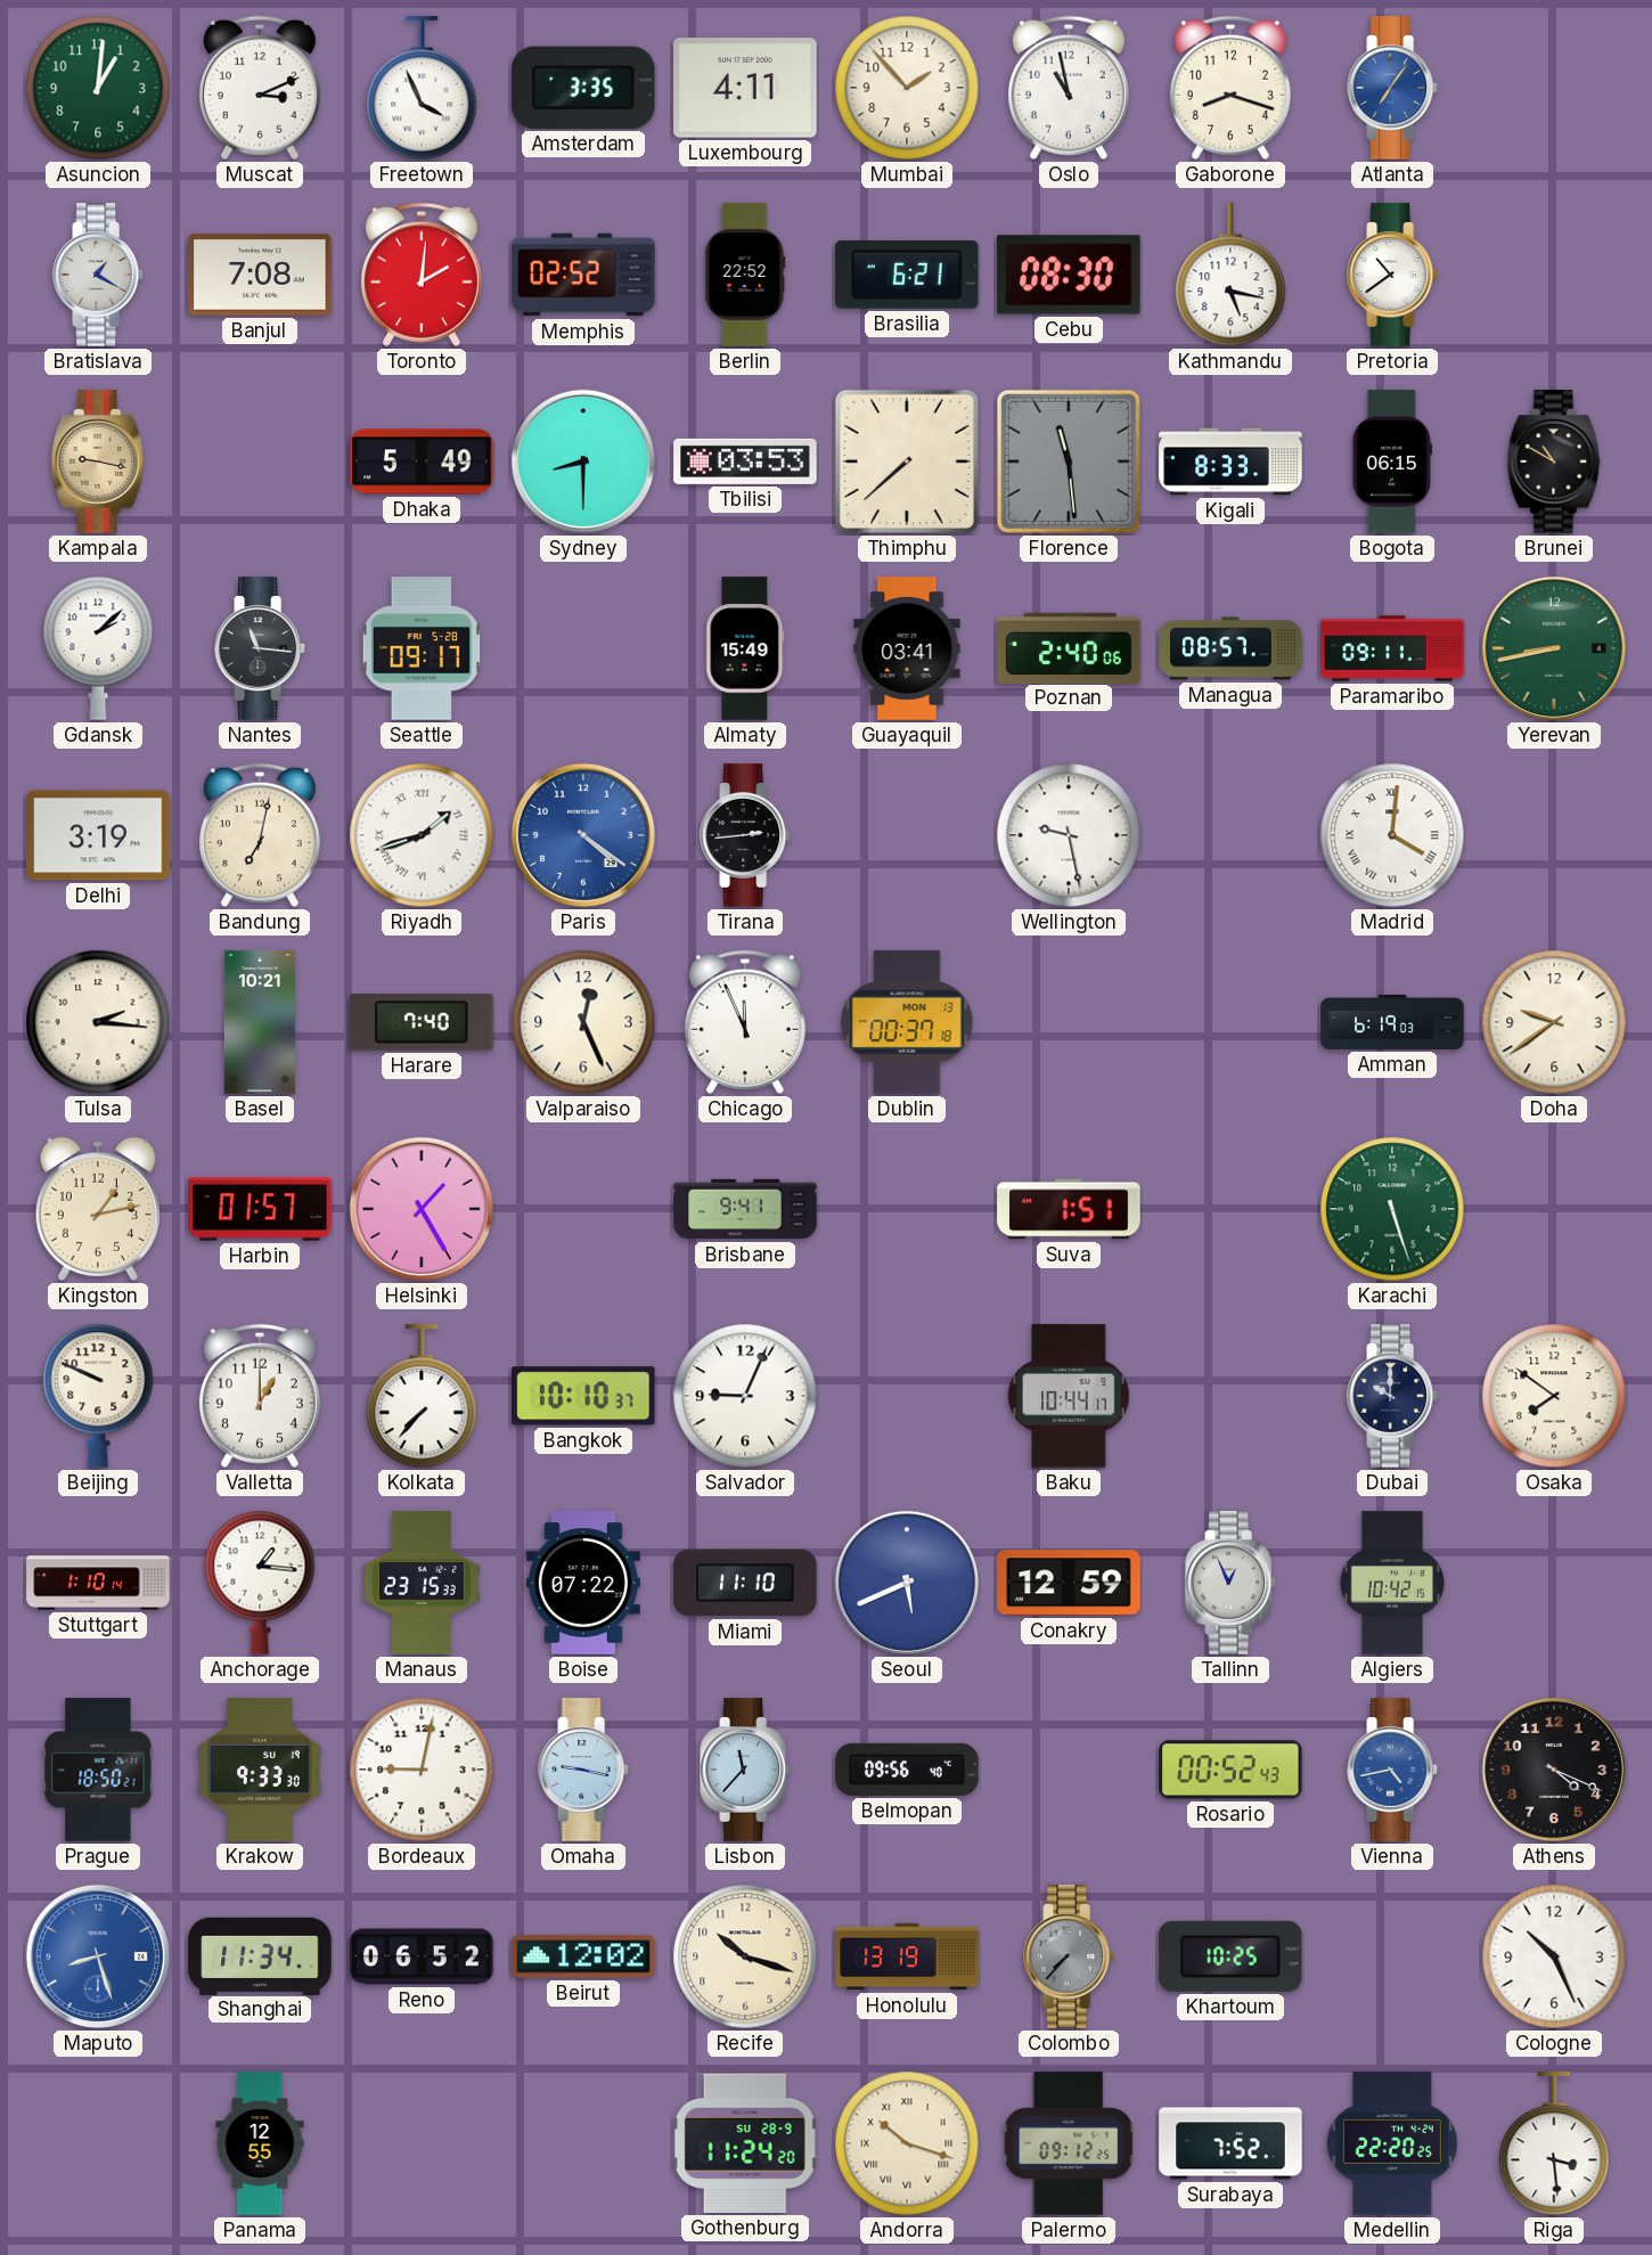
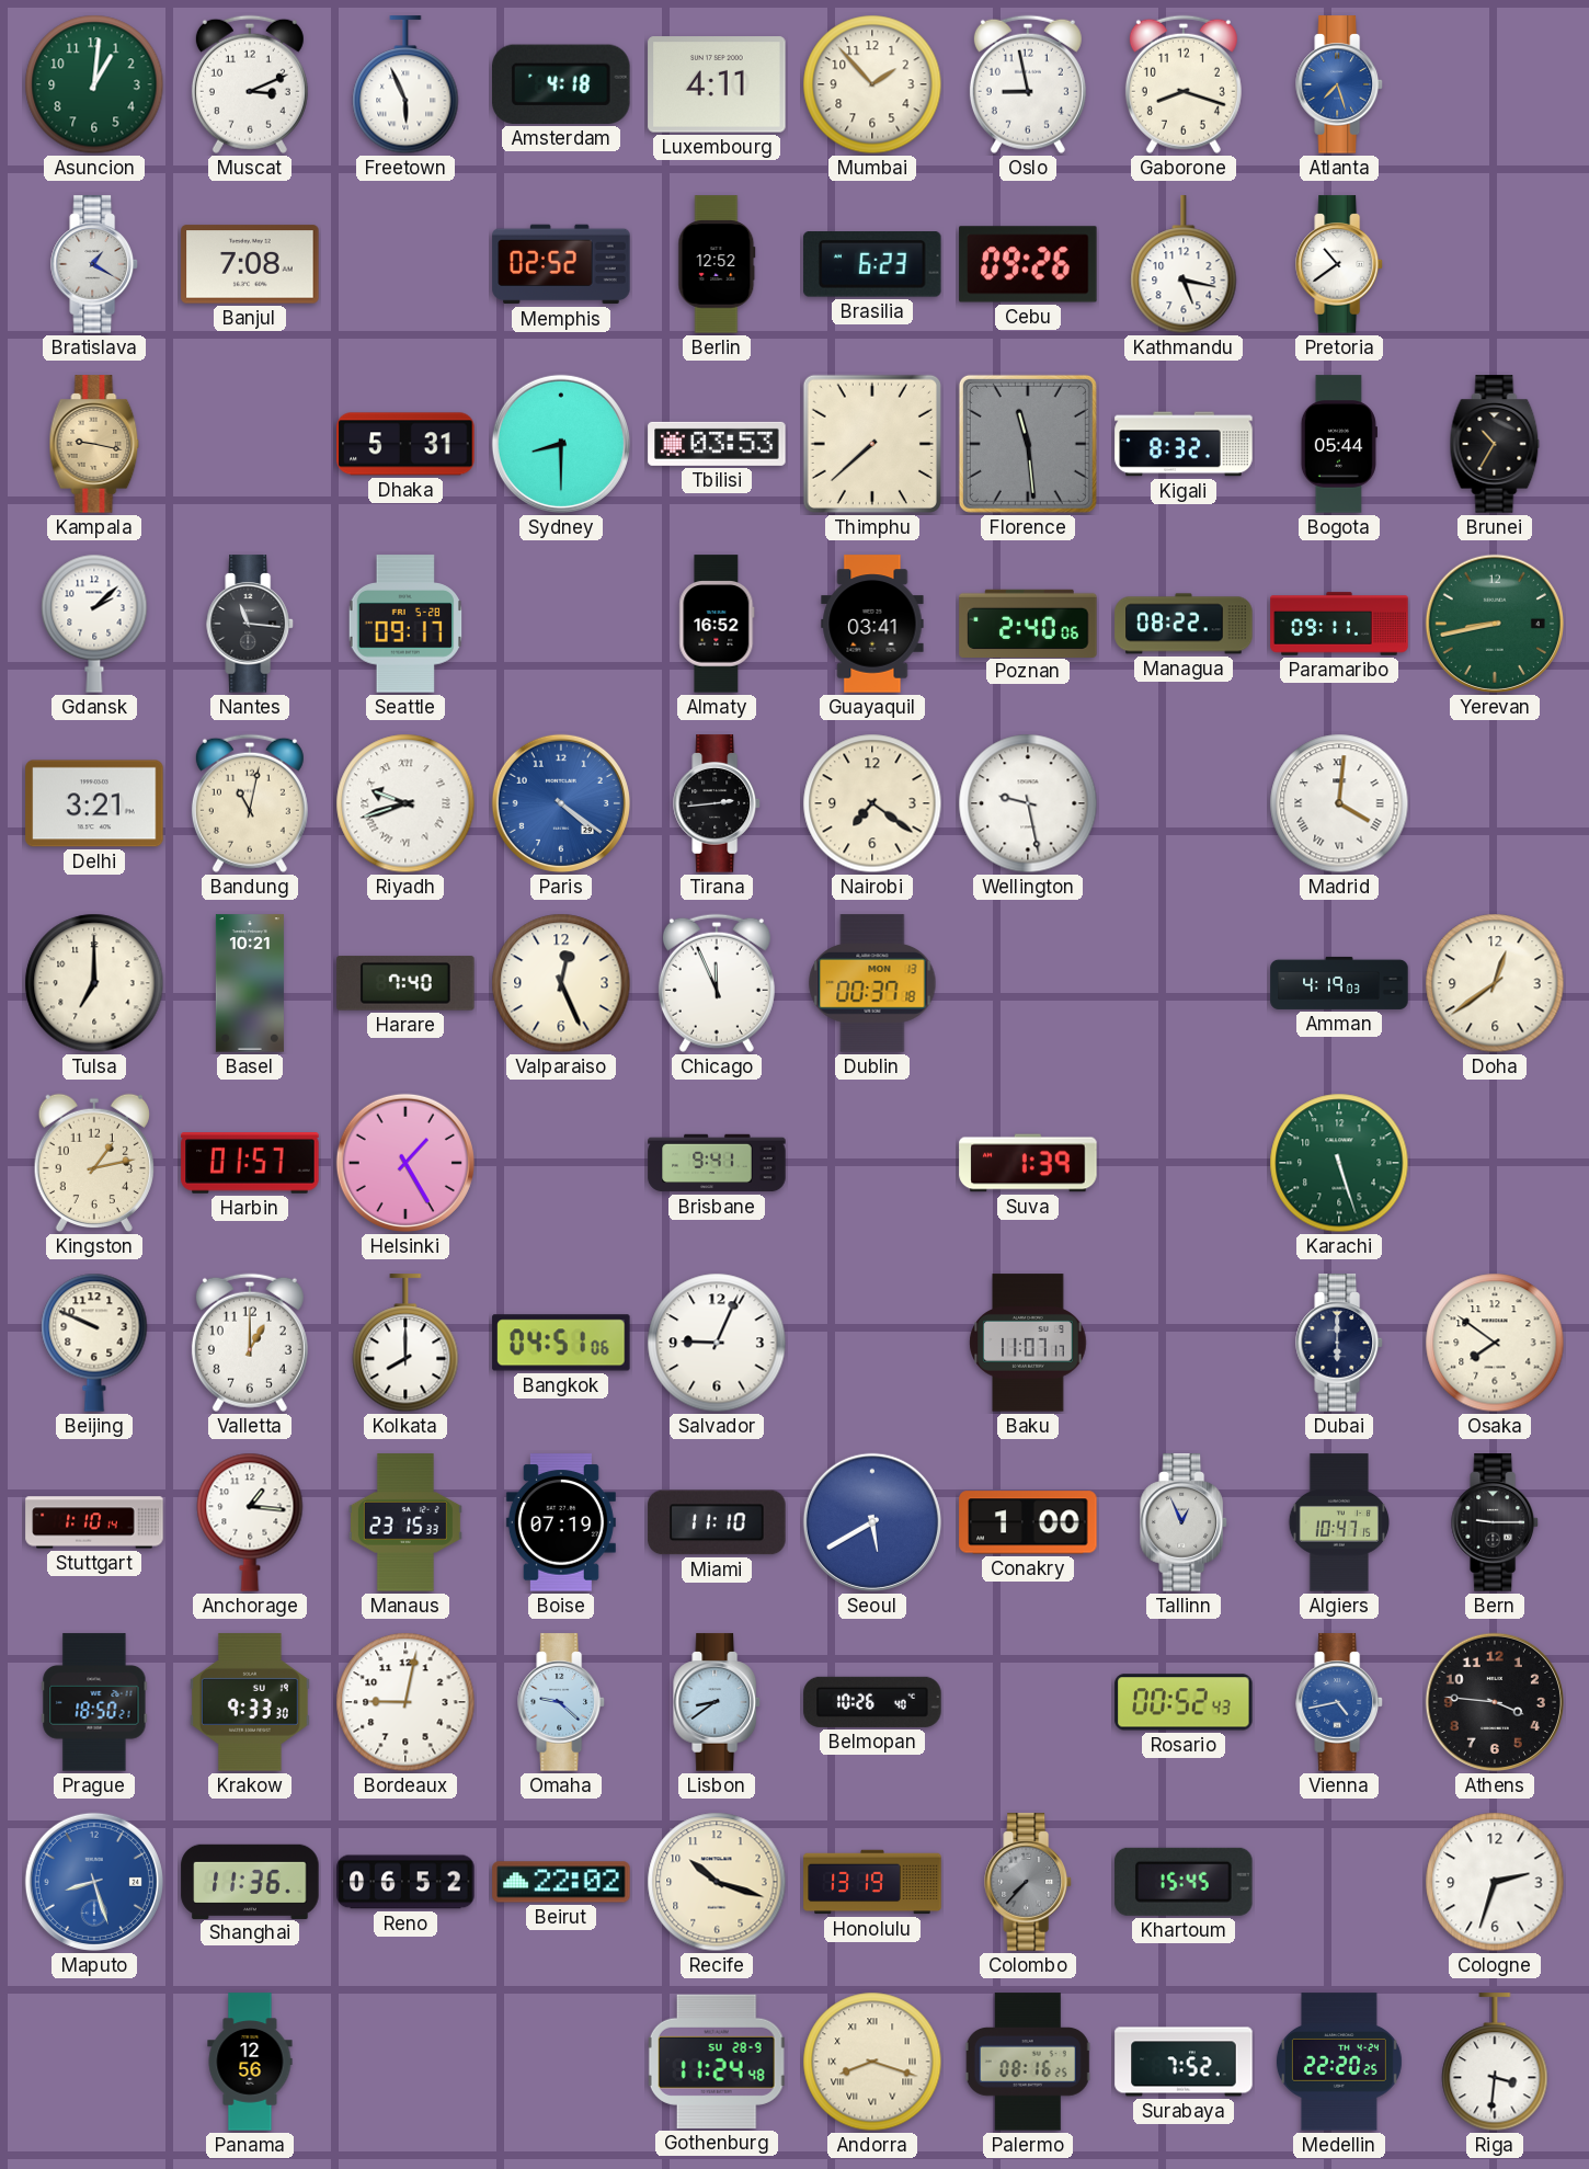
Freetown: 3:56 -> 5:56
Amsterdam: 3:35 -> 4:18
Oslo: 10:58 -> 8:58
Atlanta: 7:06 -> 7:27
Toronto: 2:01 -> none
Berlin: 22:52 -> 12:52
Brasilia: 6:21 -> 6:23
Cebu: 08:30 -> 09:26
Dhaka: 5:49 -> 5:31
Kigali: 8:33 -> 8:32
Bogota: 06:15 -> 05:44
Brunei: 10:50 -> 10:35
Almaty: 15:49 -> 16:52
Managua: 08:57 -> 08:22
Delhi: 3:19 -> 3:21
Bandung: 7:02 -> 11:02
Riyadh: 1:42 -> 9:42
Nairobi: none -> 7:21
Tulsa: 2:16 -> 7:00
Amman: 6:19 -> 4:19
Doha: 9:39 -> 12:39
Suva: 1:51 -> 1:39
Kolkata: 7:37 -> 8:00
Bangkok: 10:10 -> 04:51
Baku: 10:44 -> 11:07
Dubai: 10:00 -> 6:00
Boise: 07:22 -> 07:19
Seoul: 5:41 -> 5:40
Conakry: 12:59 -> 1:00
Algiers: 10:42 -> 10:47
Bern: none -> 9:15
Omaha: 9:17 -> 9:22
Lisbon: 11:37 -> 8:39
Belmopan: 09:56 -> 10:26
Athens: 4:19 -> 3:46
Shanghai: 11:34 -> 11:36
Beirut: 12:02 -> 22:02
Khartoum: 10:25 -> 15:45
Cologne: 10:26 -> 2:33
Panama: 12:55 -> 12:56
Gothenburg: 11:24:20 -> 11:24:48
Andorra: 10:18 -> 8:18
Palermo: 09:12 -> 08:16
Riga: 3:29 -> 3:31
